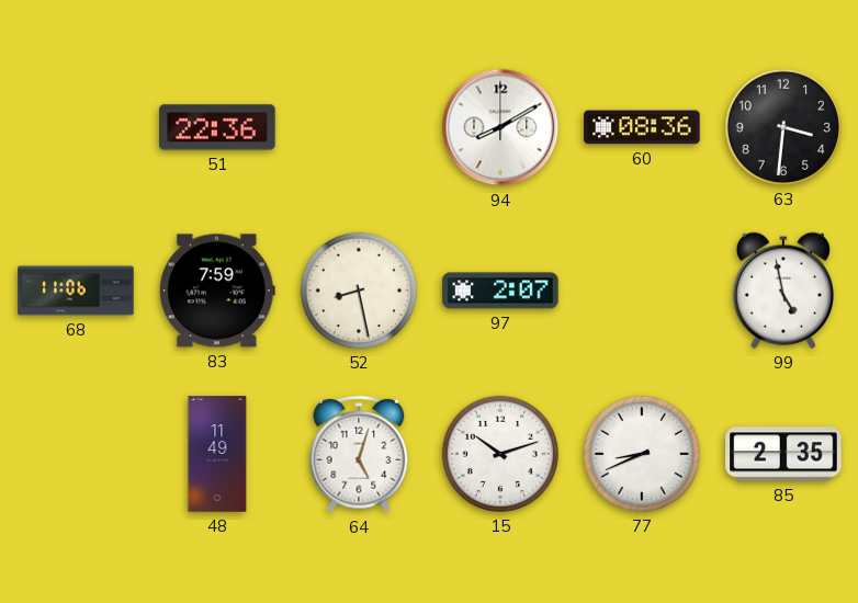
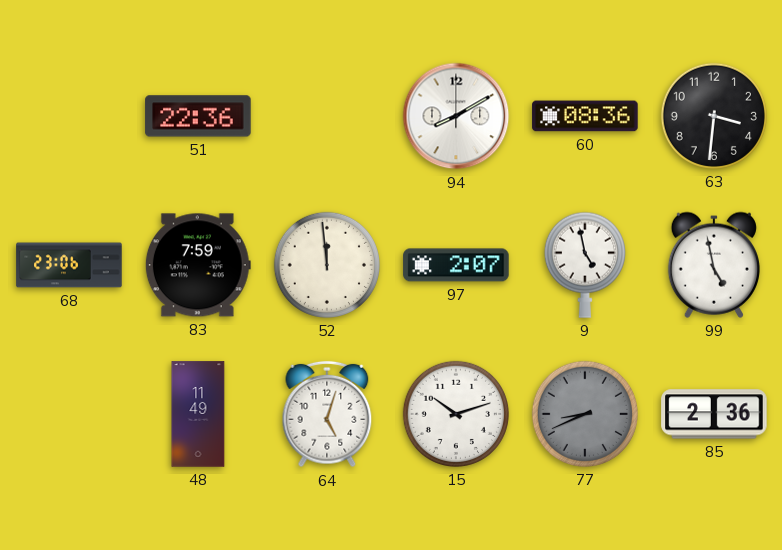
68: 11:06 -> 23:06
52: 8:28 -> 11:59
9: none -> 4:58
77 dial: white -> grey
85: 2:35 -> 2:36
